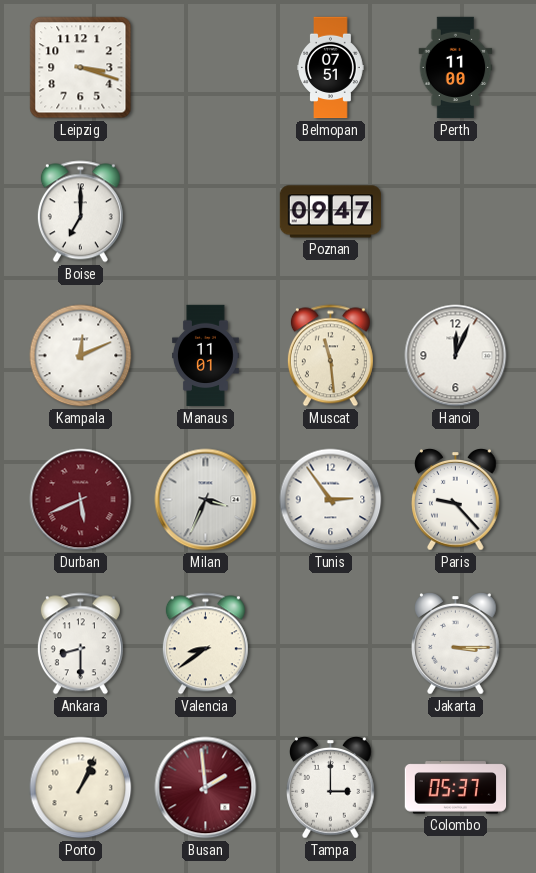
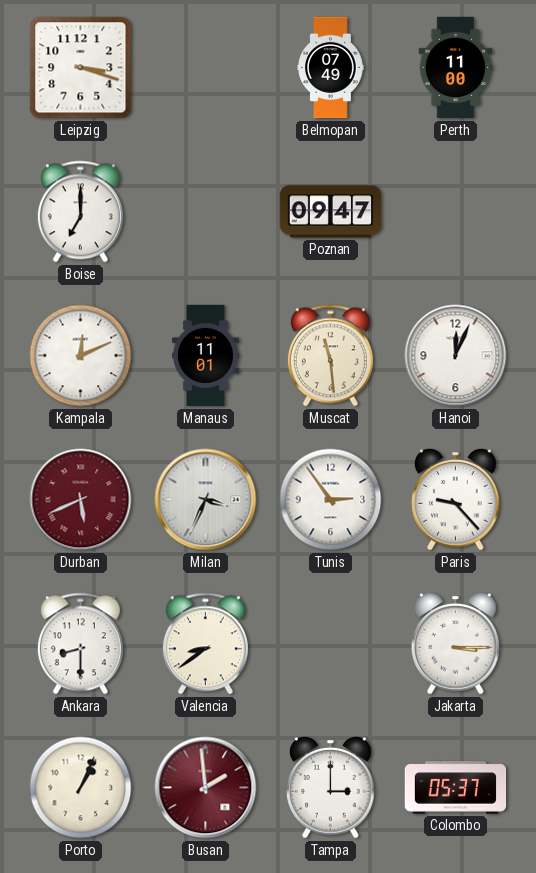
Belmopan: 07:51 -> 07:49
